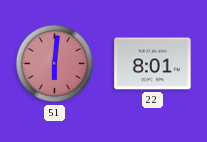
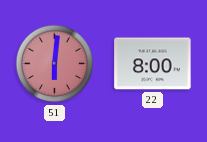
22: 8:01 -> 8:00
